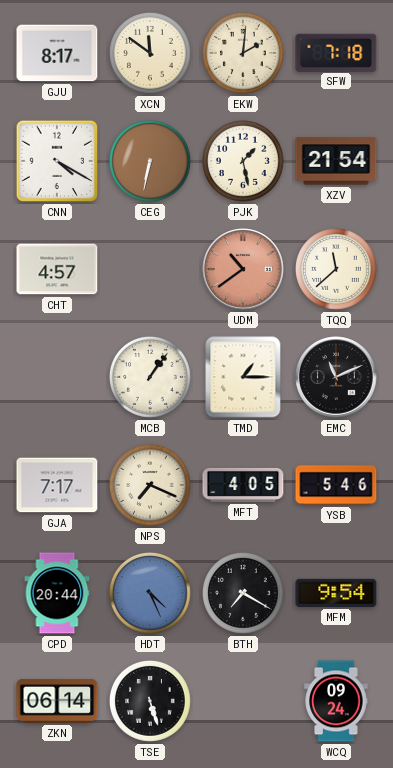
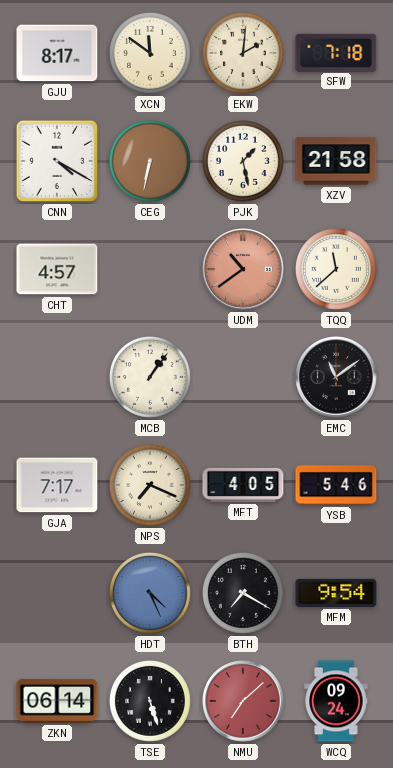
XZV: 21:54 -> 21:58
TMD: 1:15 -> none
EMC: 11:11 -> 11:09
CPD: 20:44 -> none
NMU: none -> 7:08
